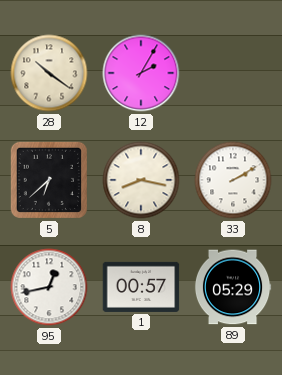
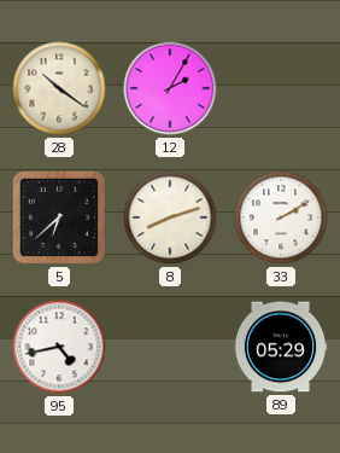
8: 8:17 -> 8:12
95: 12:43 -> 4:43
1: 00:57 -> none
